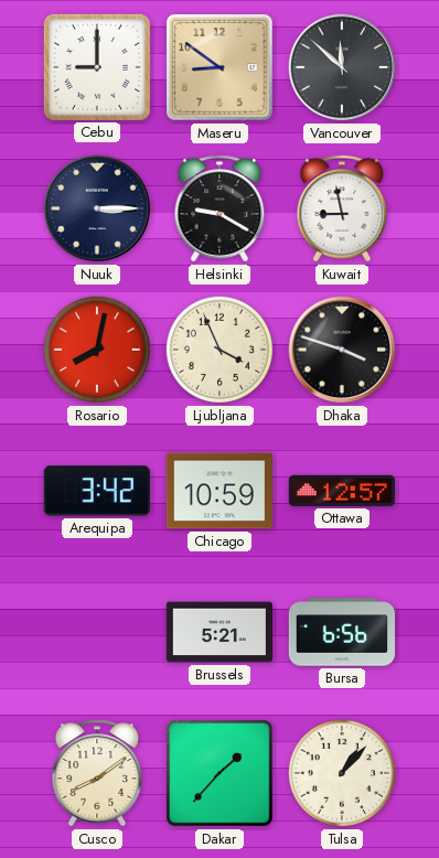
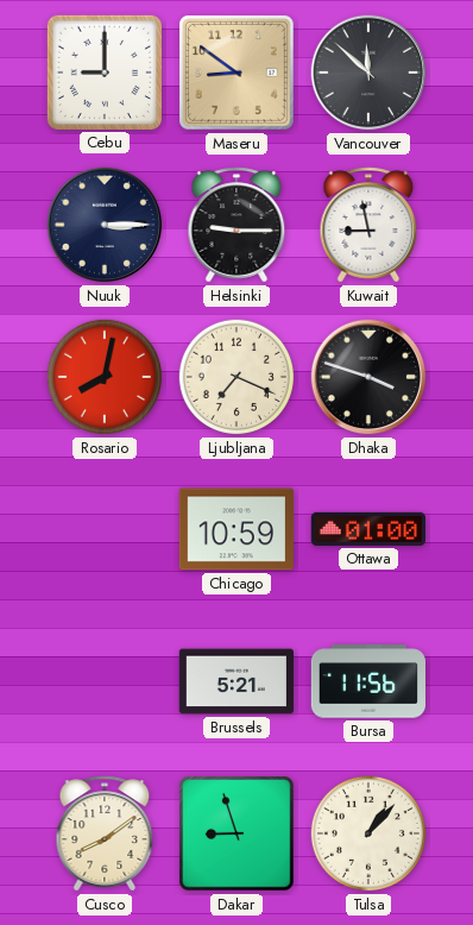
Helsinki: 9:20 -> 9:15
Ljubljana: 3:56 -> 7:19
Arequipa: 3:42 -> none
Ottawa: 12:57 -> 01:00
Bursa: 6:56 -> 11:56
Dakar: 1:37 -> 8:57
